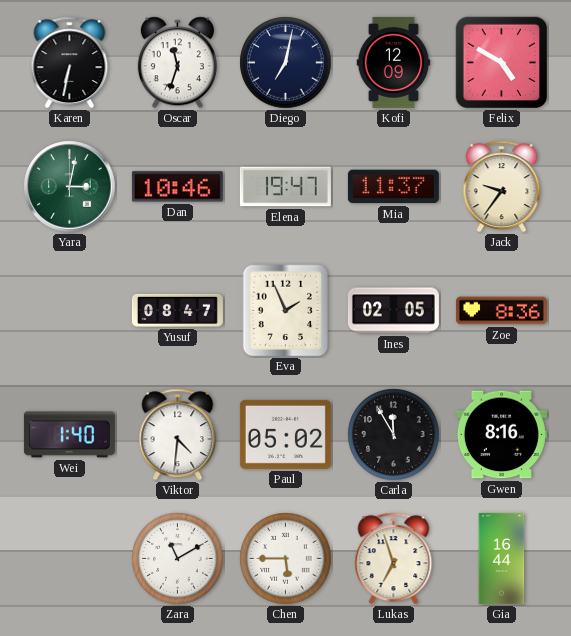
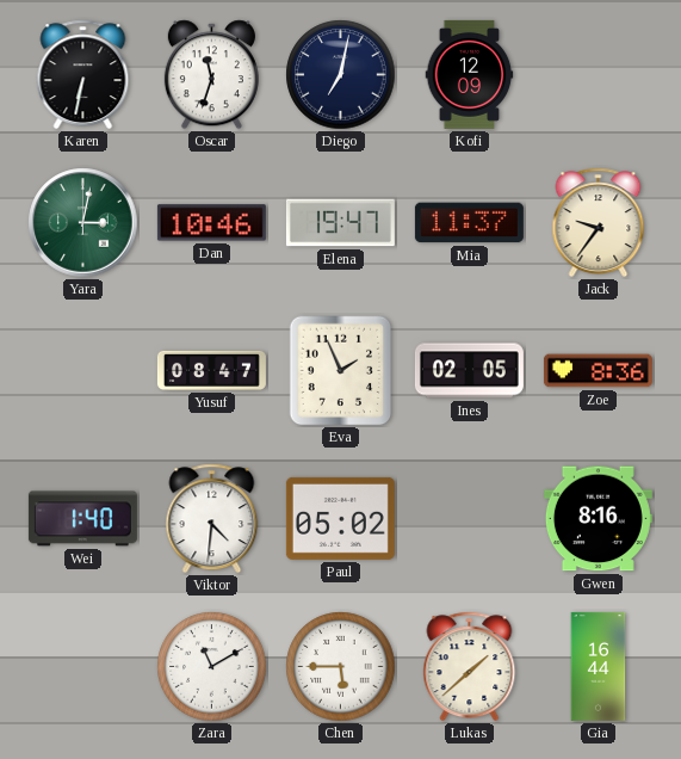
Felix: 4:50 -> none
Carla: 11:55 -> none
Lukas: 6:57 -> 1:38
